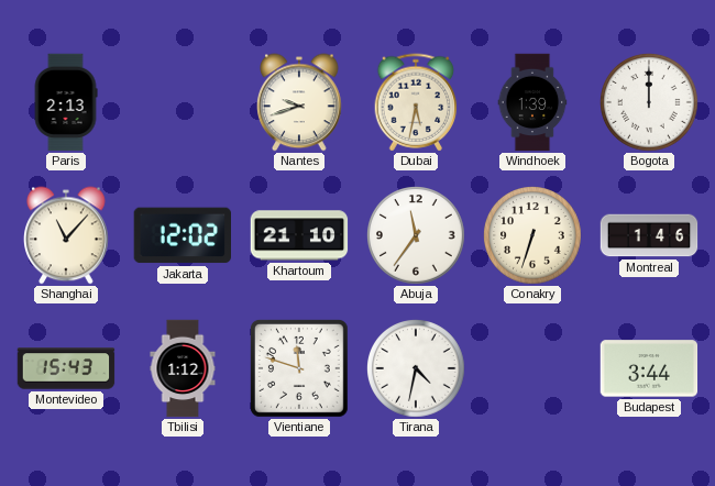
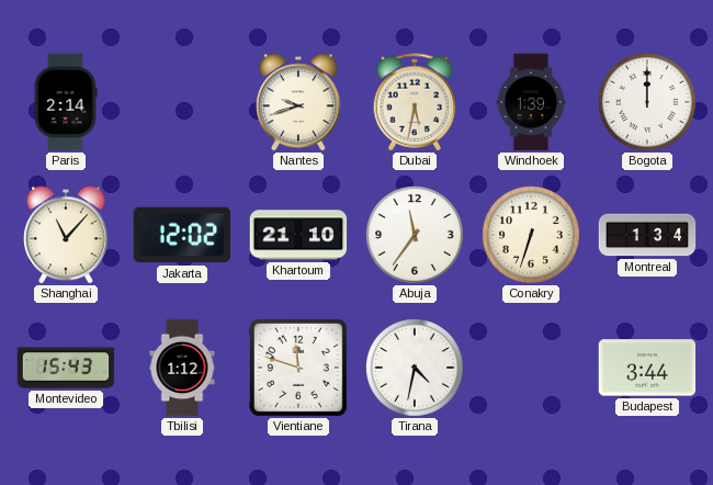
Paris: 2:13 -> 2:14
Montreal: 1:46 -> 1:34
